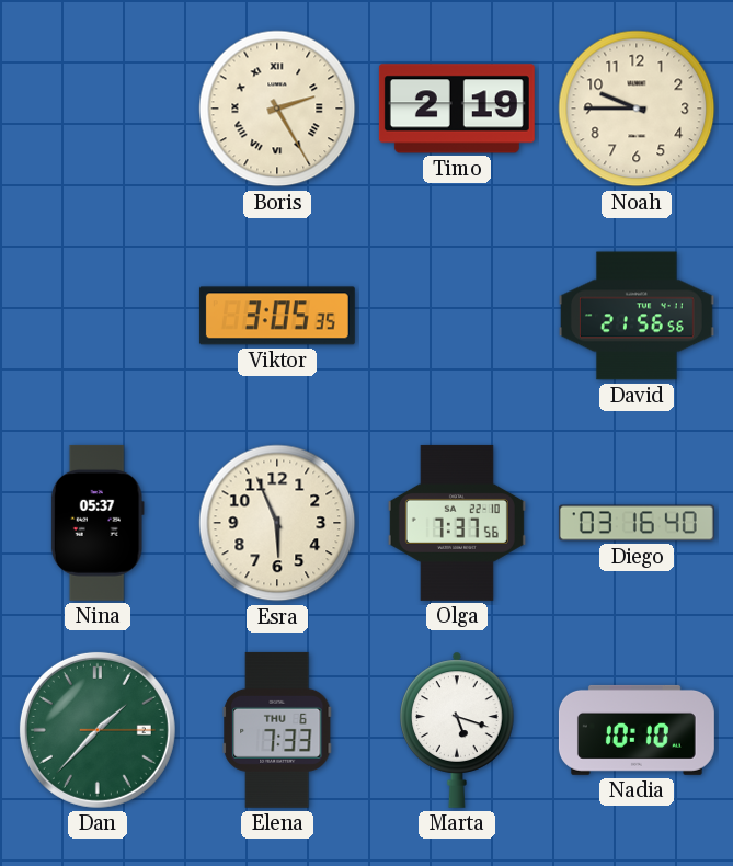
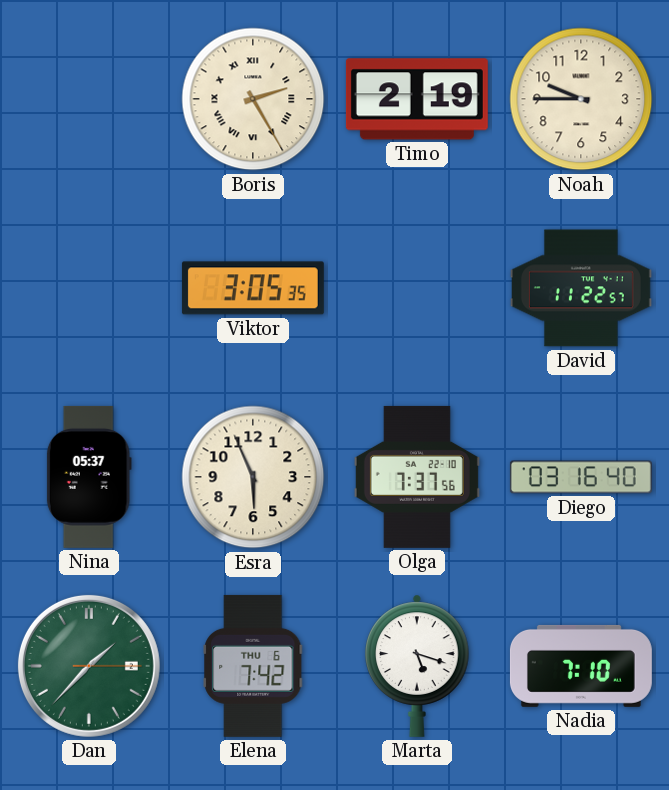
David: 21:56 -> 11:22
Elena: 7:33 -> 7:42
Nadia: 10:10 -> 7:10
